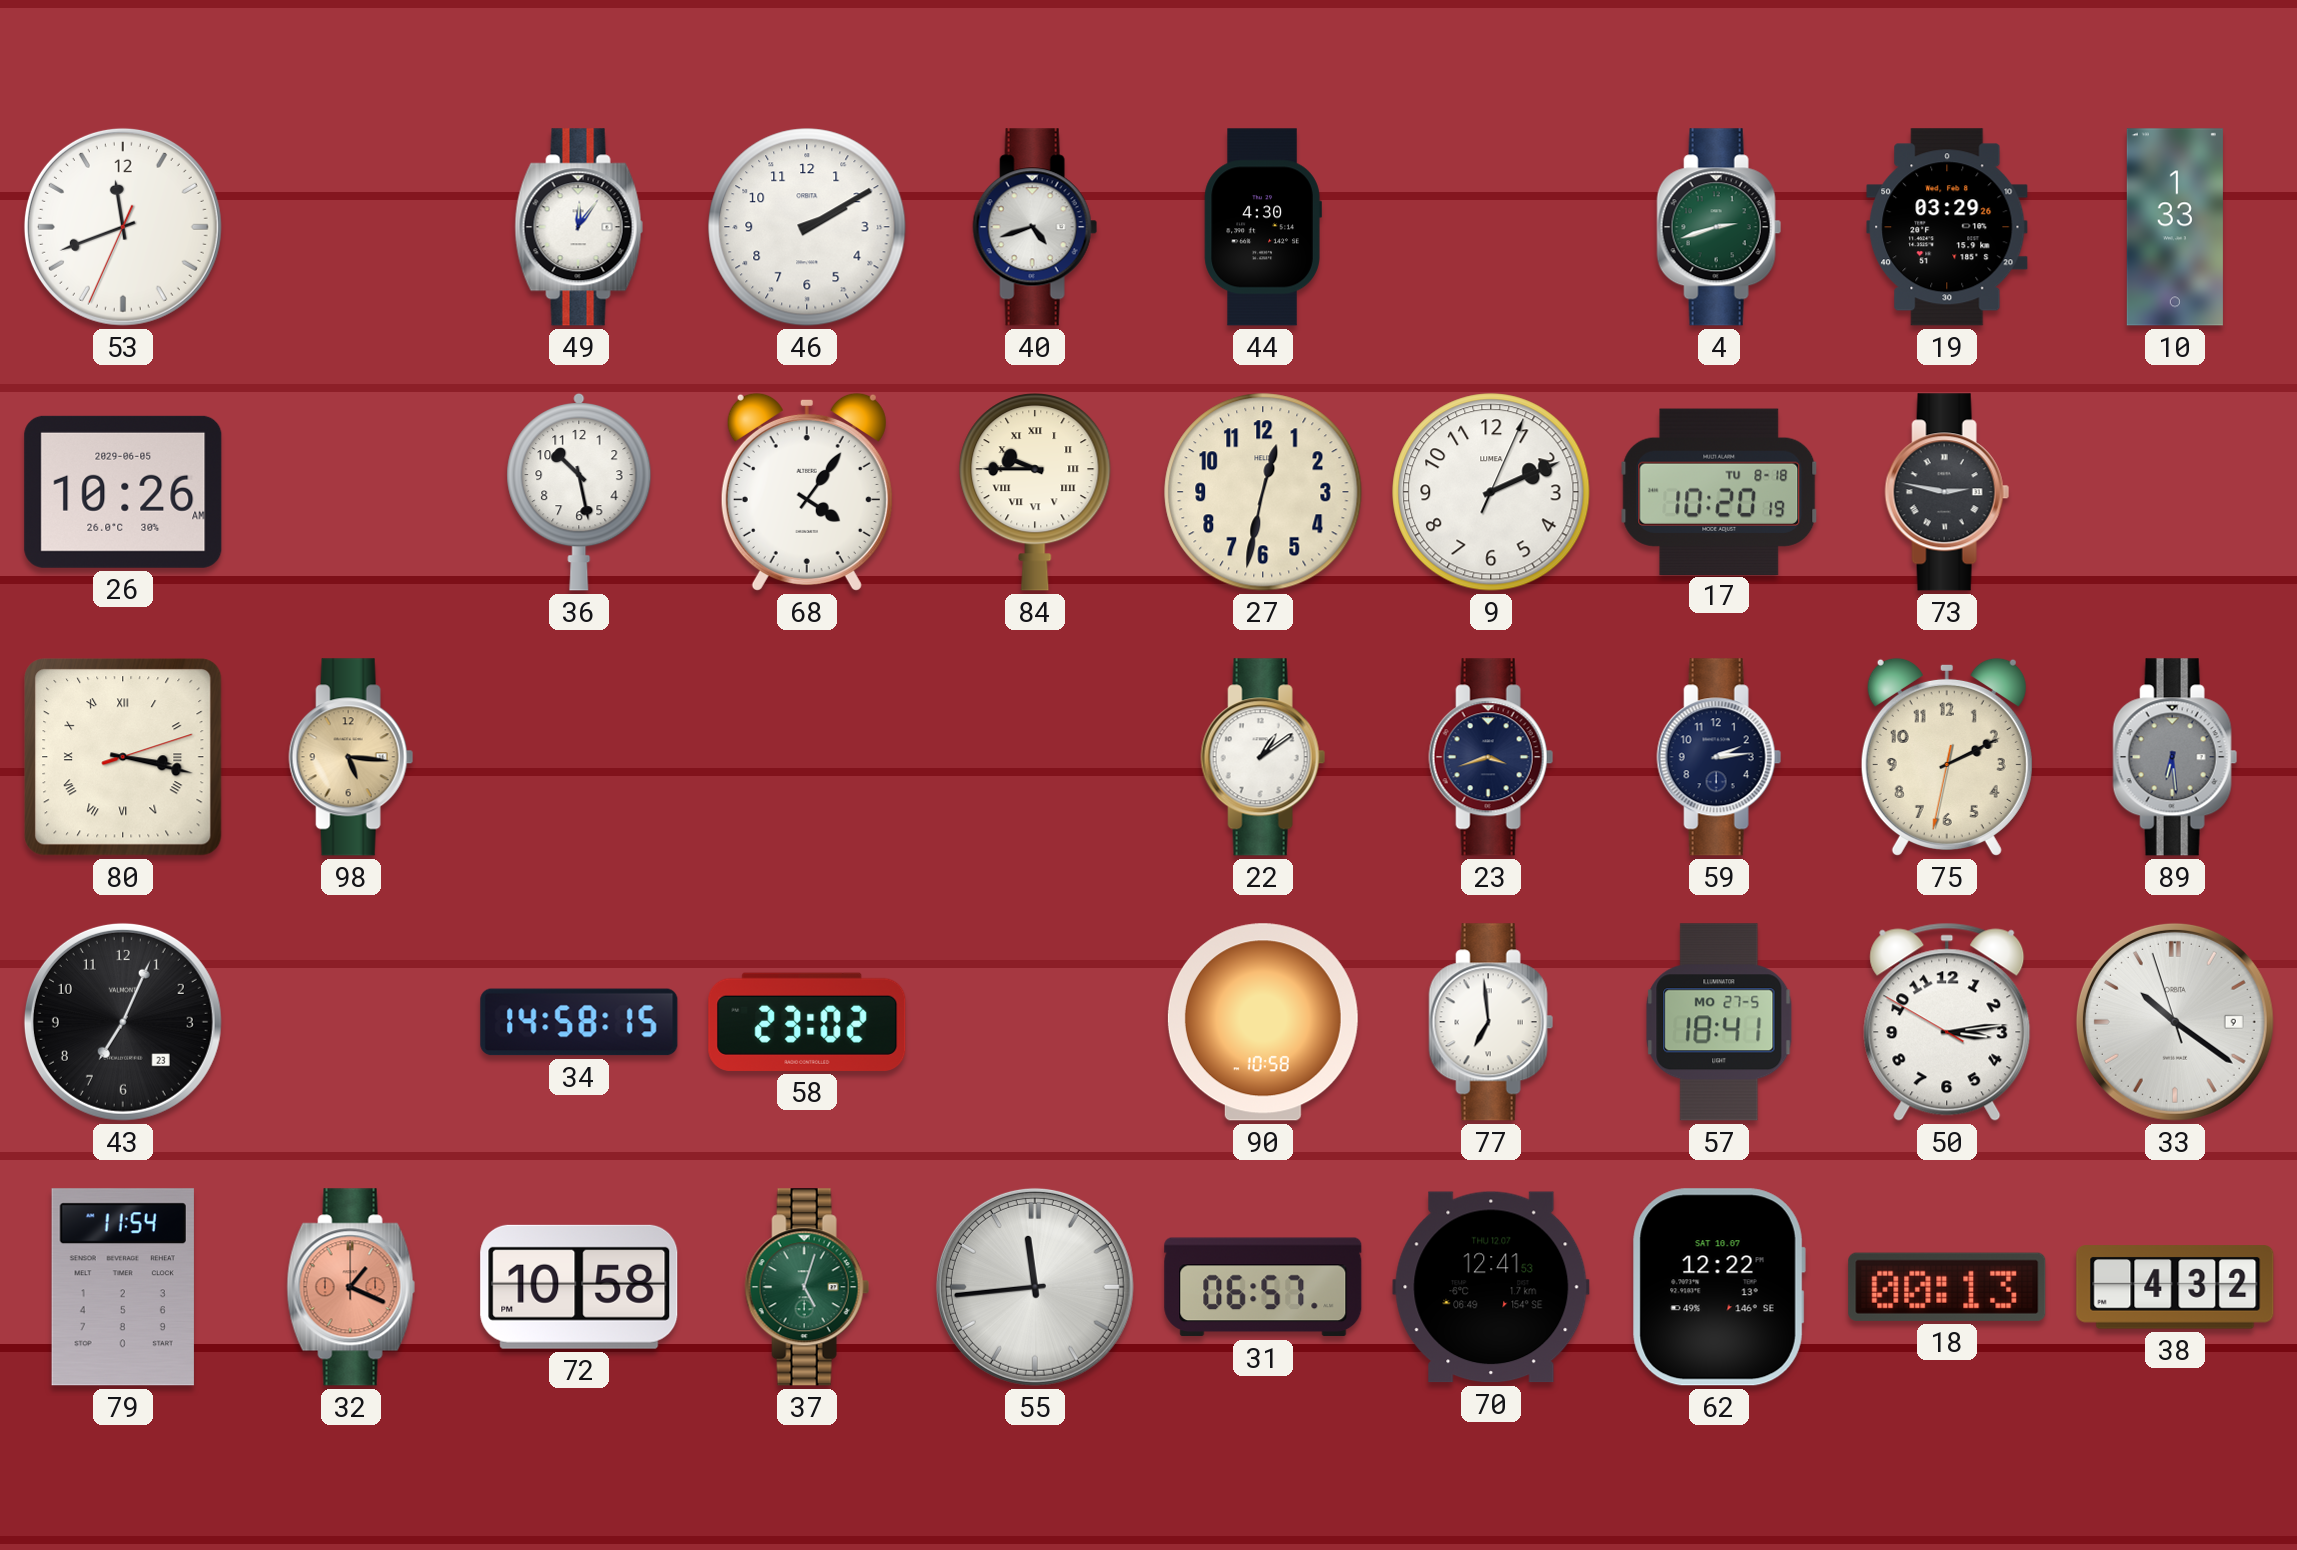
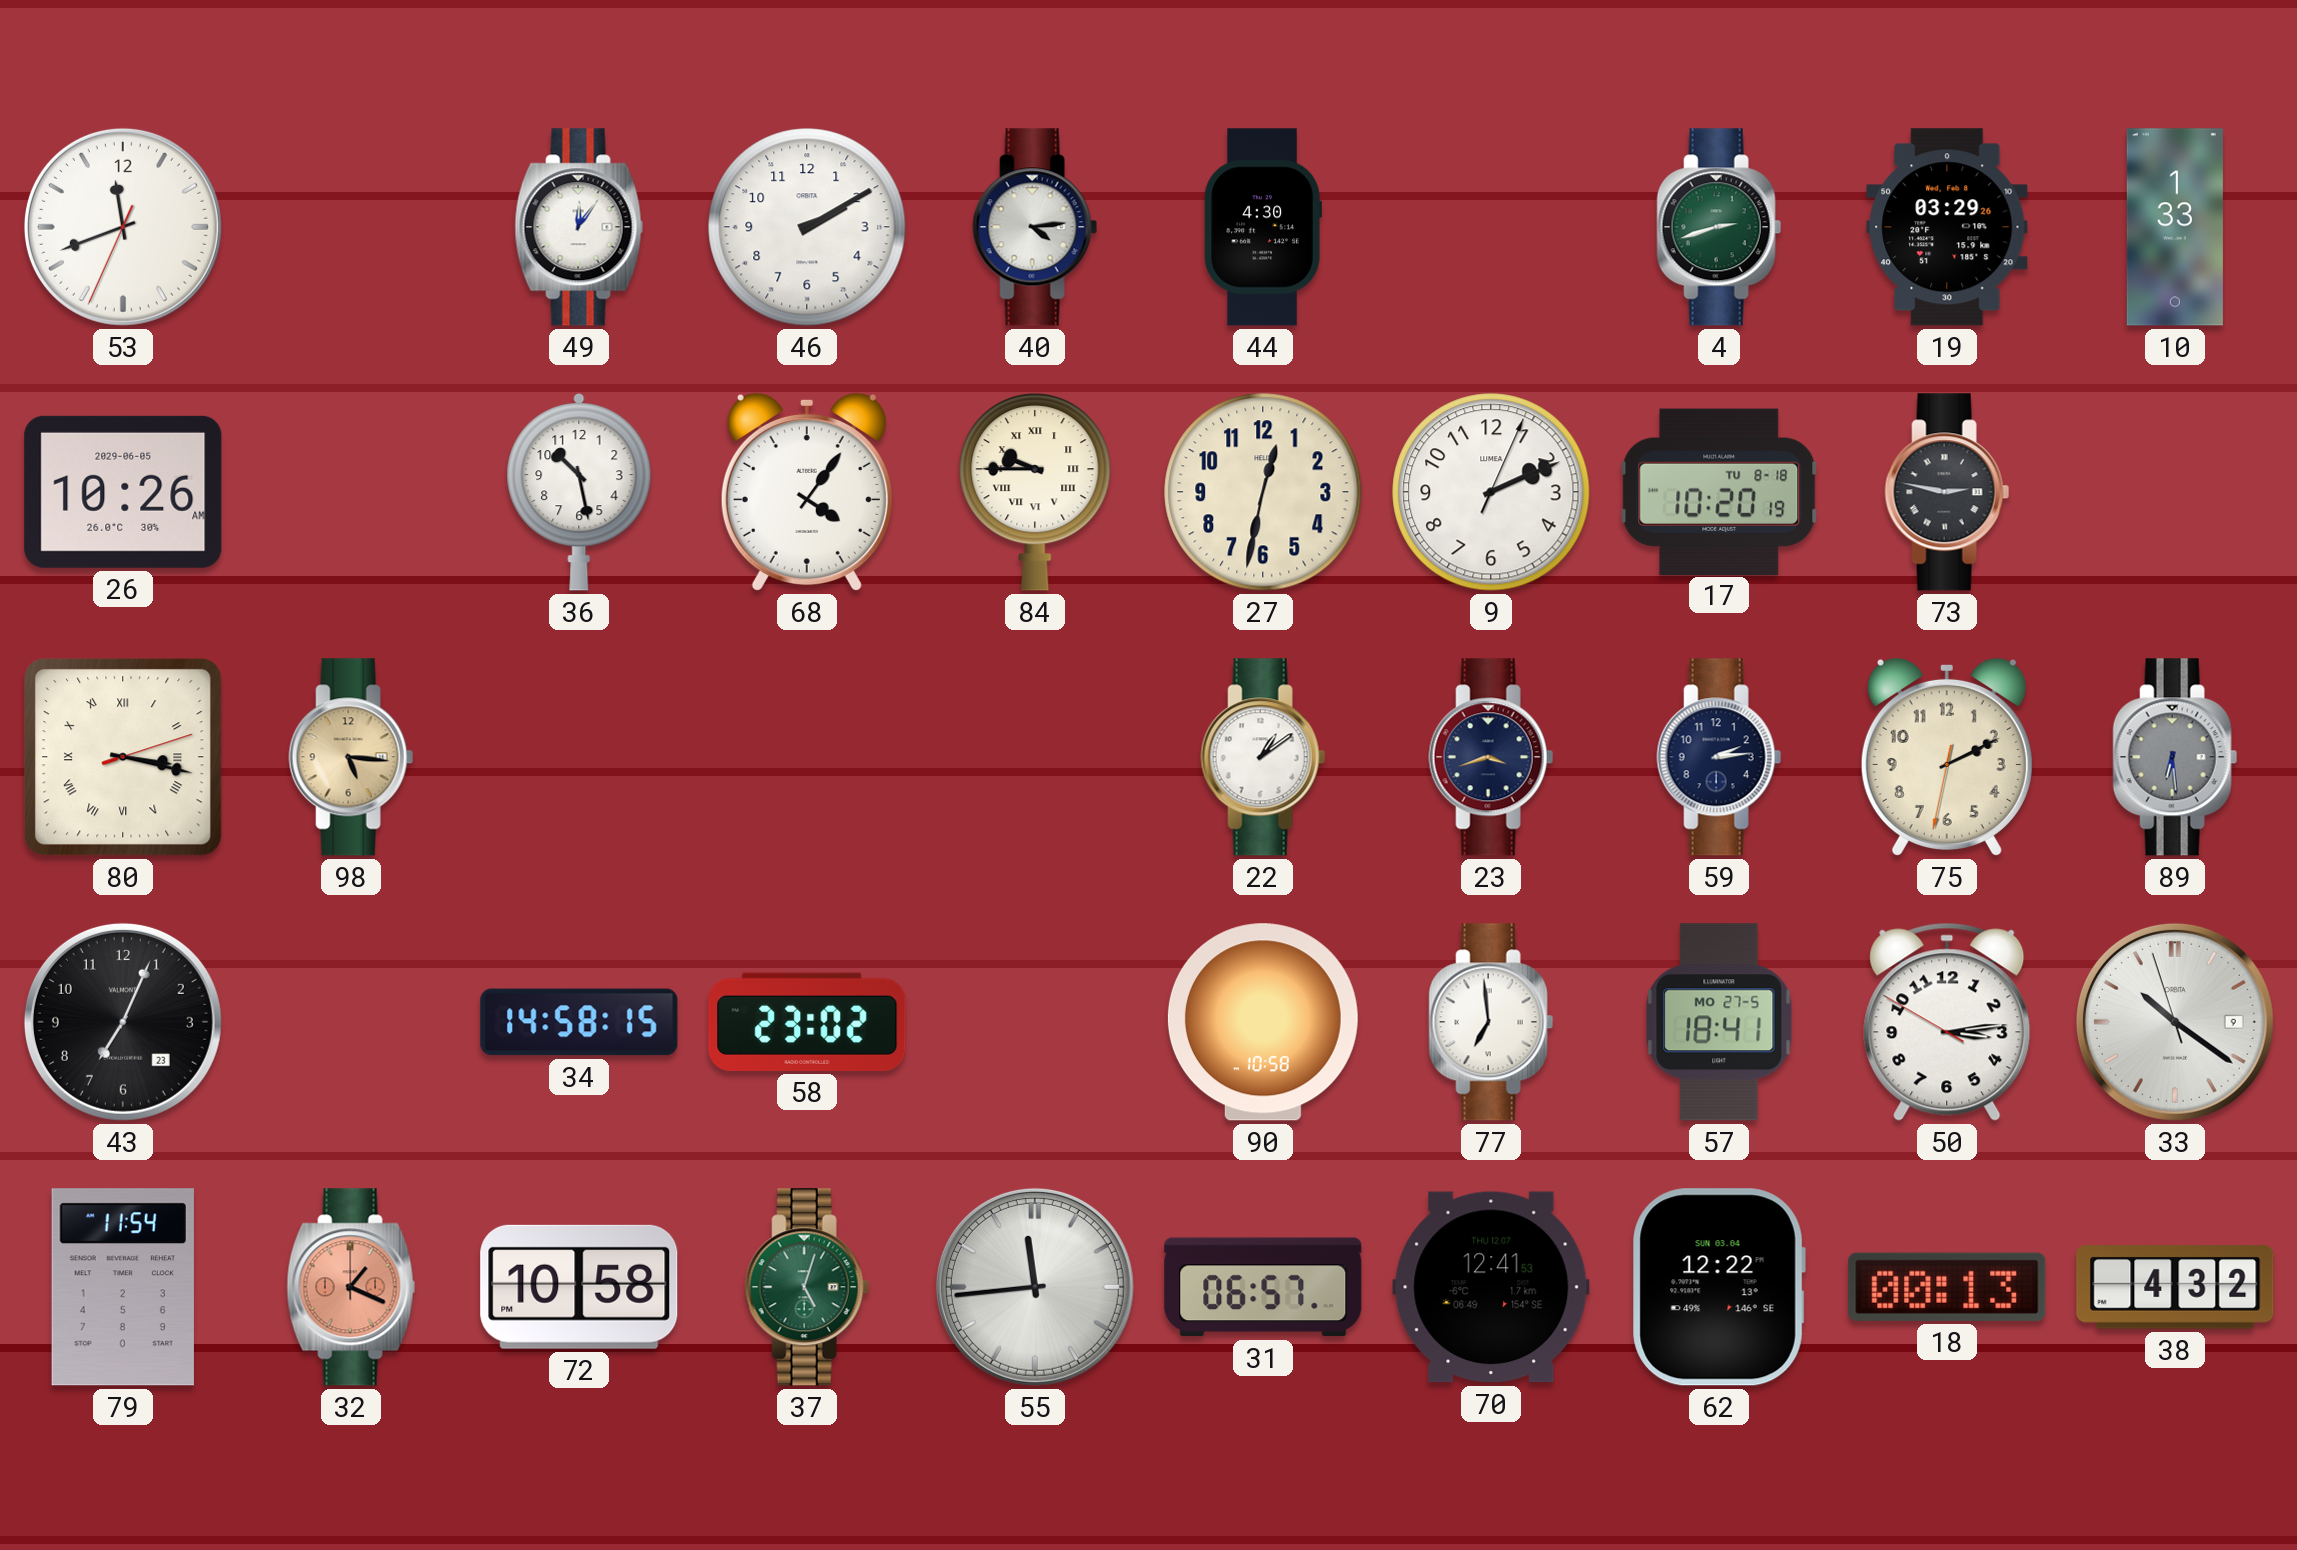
40: 4:42 -> 4:14
62 date: SAT 10.07 -> SUN 03.04
